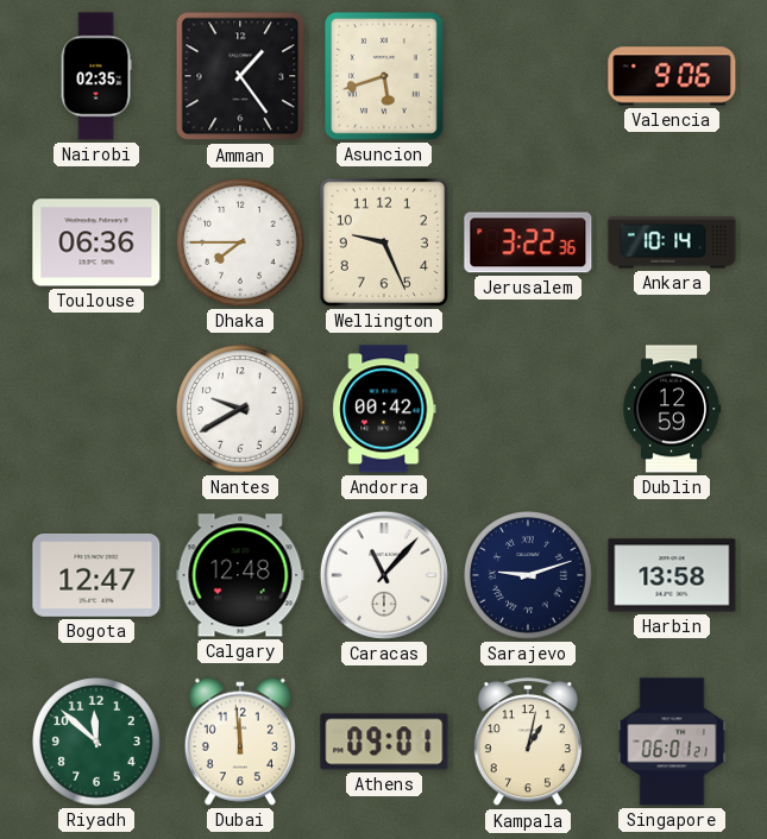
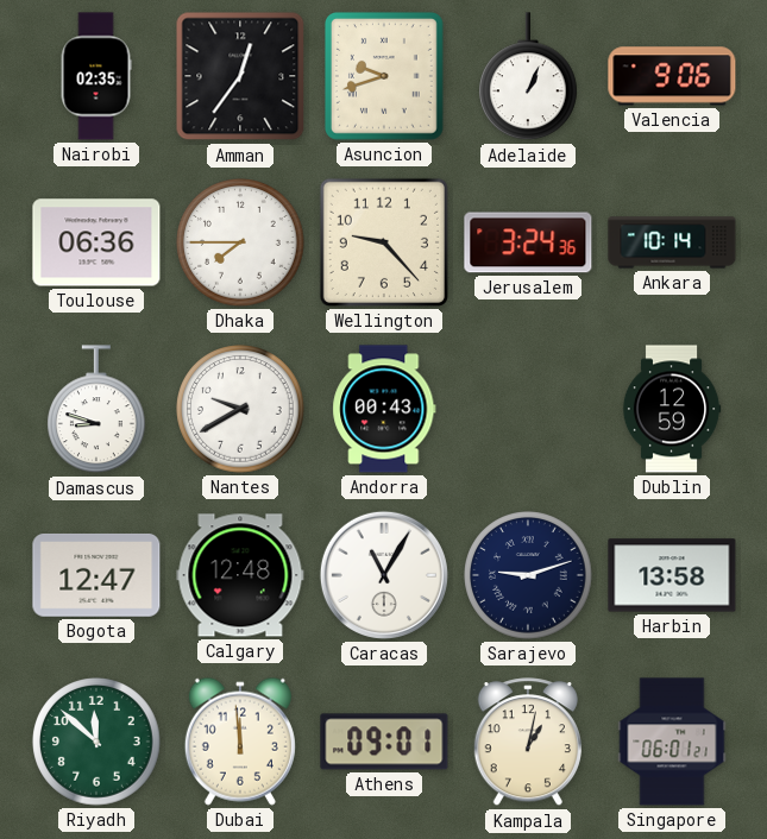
Amman: 1:24 -> 12:36
Asuncion: 5:42 -> 9:42
Adelaide: none -> 1:04
Wellington: 9:26 -> 9:23
Jerusalem: 3:22 -> 3:24
Damascus: none -> 8:48
Andorra: 00:42 -> 00:43
Caracas: 11:07 -> 11:05
